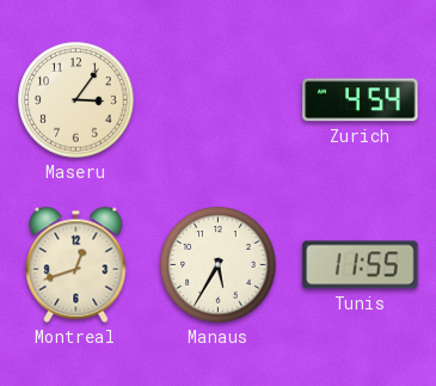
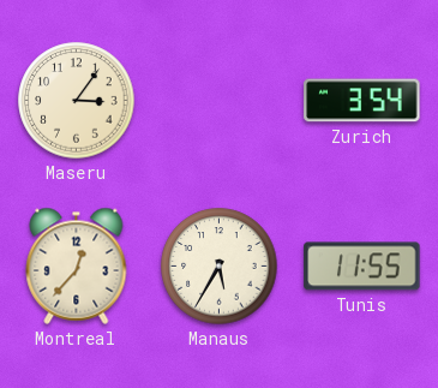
Zurich: 4:54 -> 3:54
Montreal: 12:42 -> 12:37
